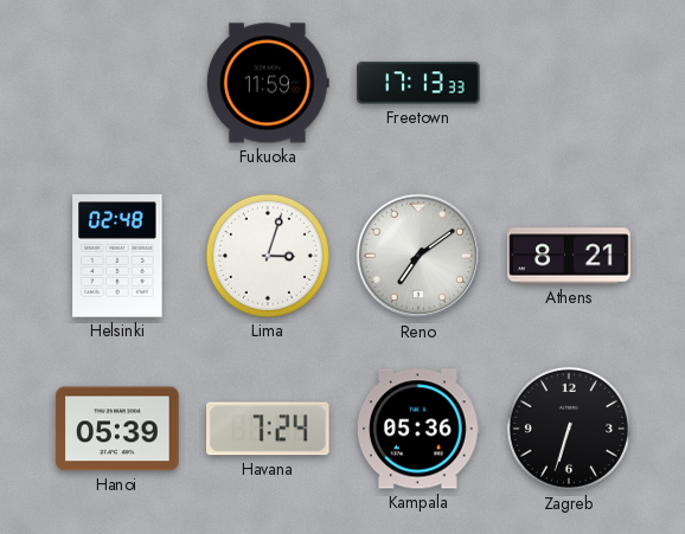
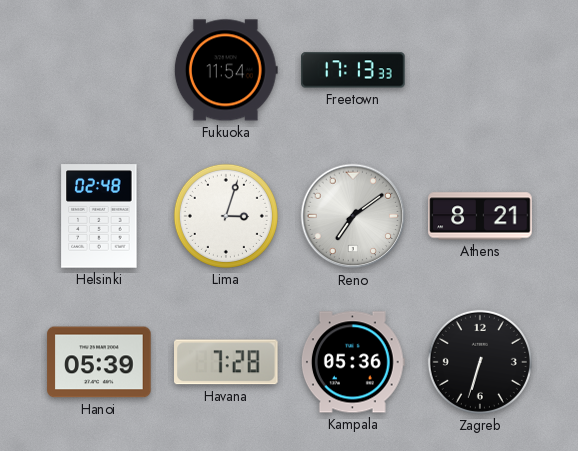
Fukuoka: 11:59 -> 11:54
Havana: 7:24 -> 7:28
